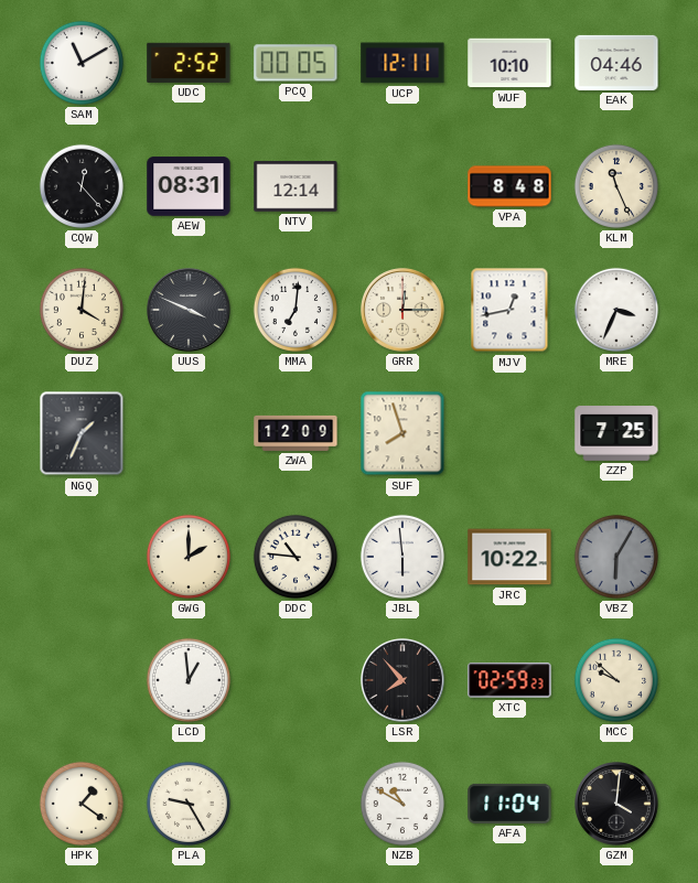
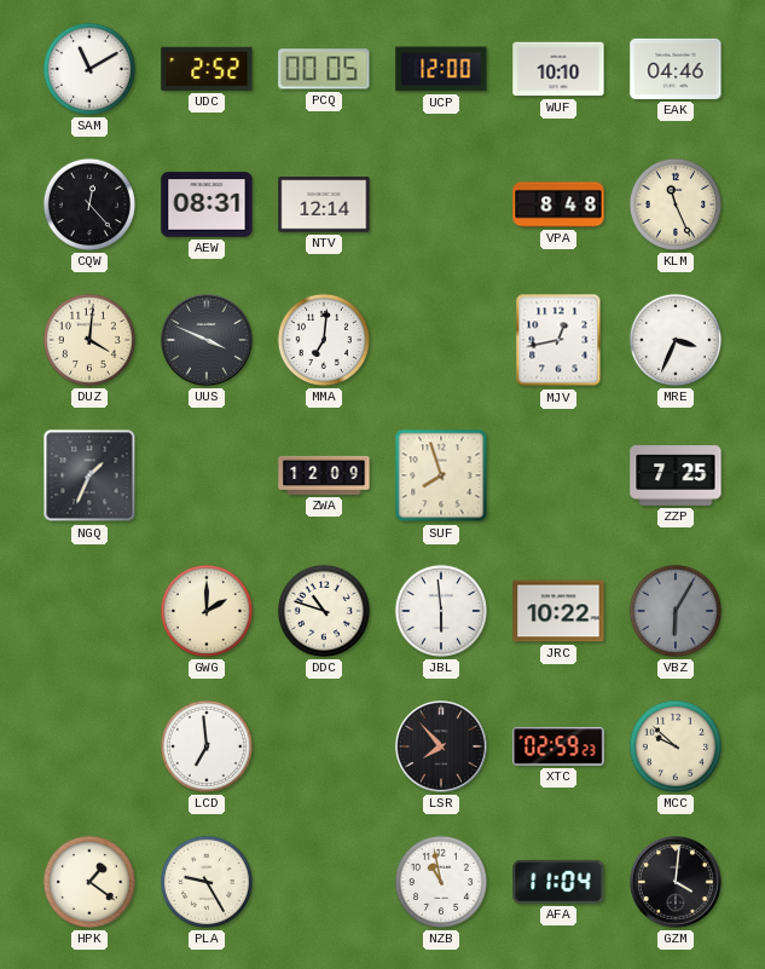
UCP: 12:11 -> 12:00
GRR: 12:15 -> none
DDC: 10:46 -> 10:48
LCD: 12:59 -> 6:59
NZB: 10:50 -> 10:58
